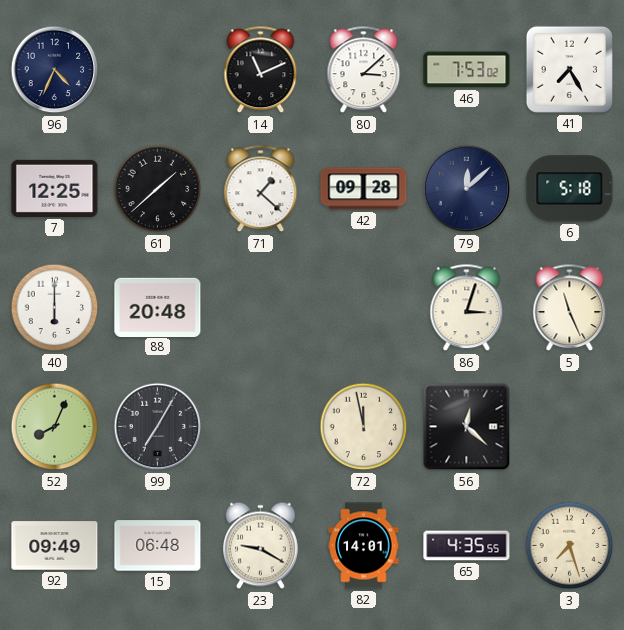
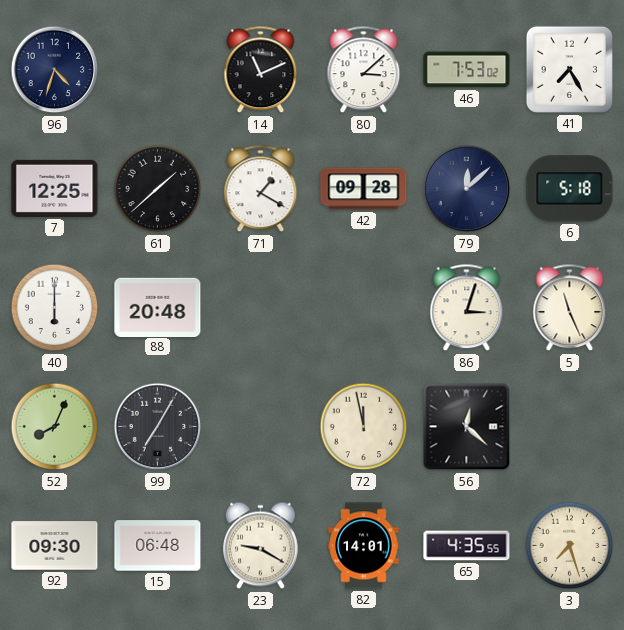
96: 4:34 -> 4:33
71: 1:22 -> 1:20
92: 09:49 -> 09:30
